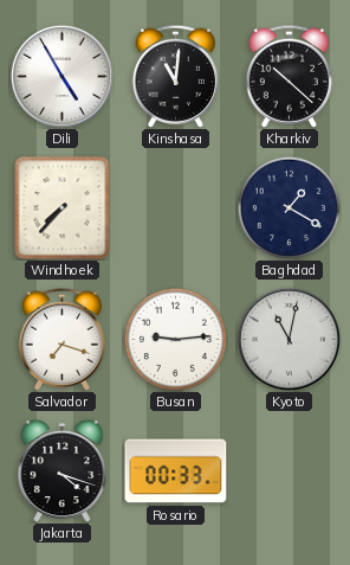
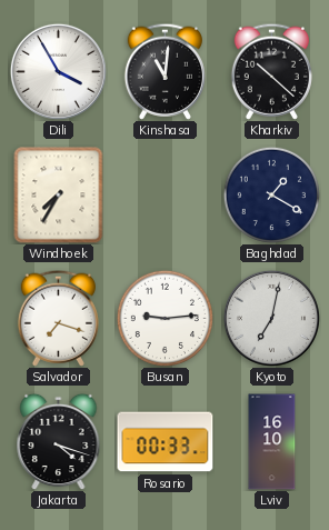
Dili: 4:55 -> 3:55
Windhoek: 7:37 -> 7:35
Kyoto: 11:02 -> 7:02
Lviv: none -> 16:10
